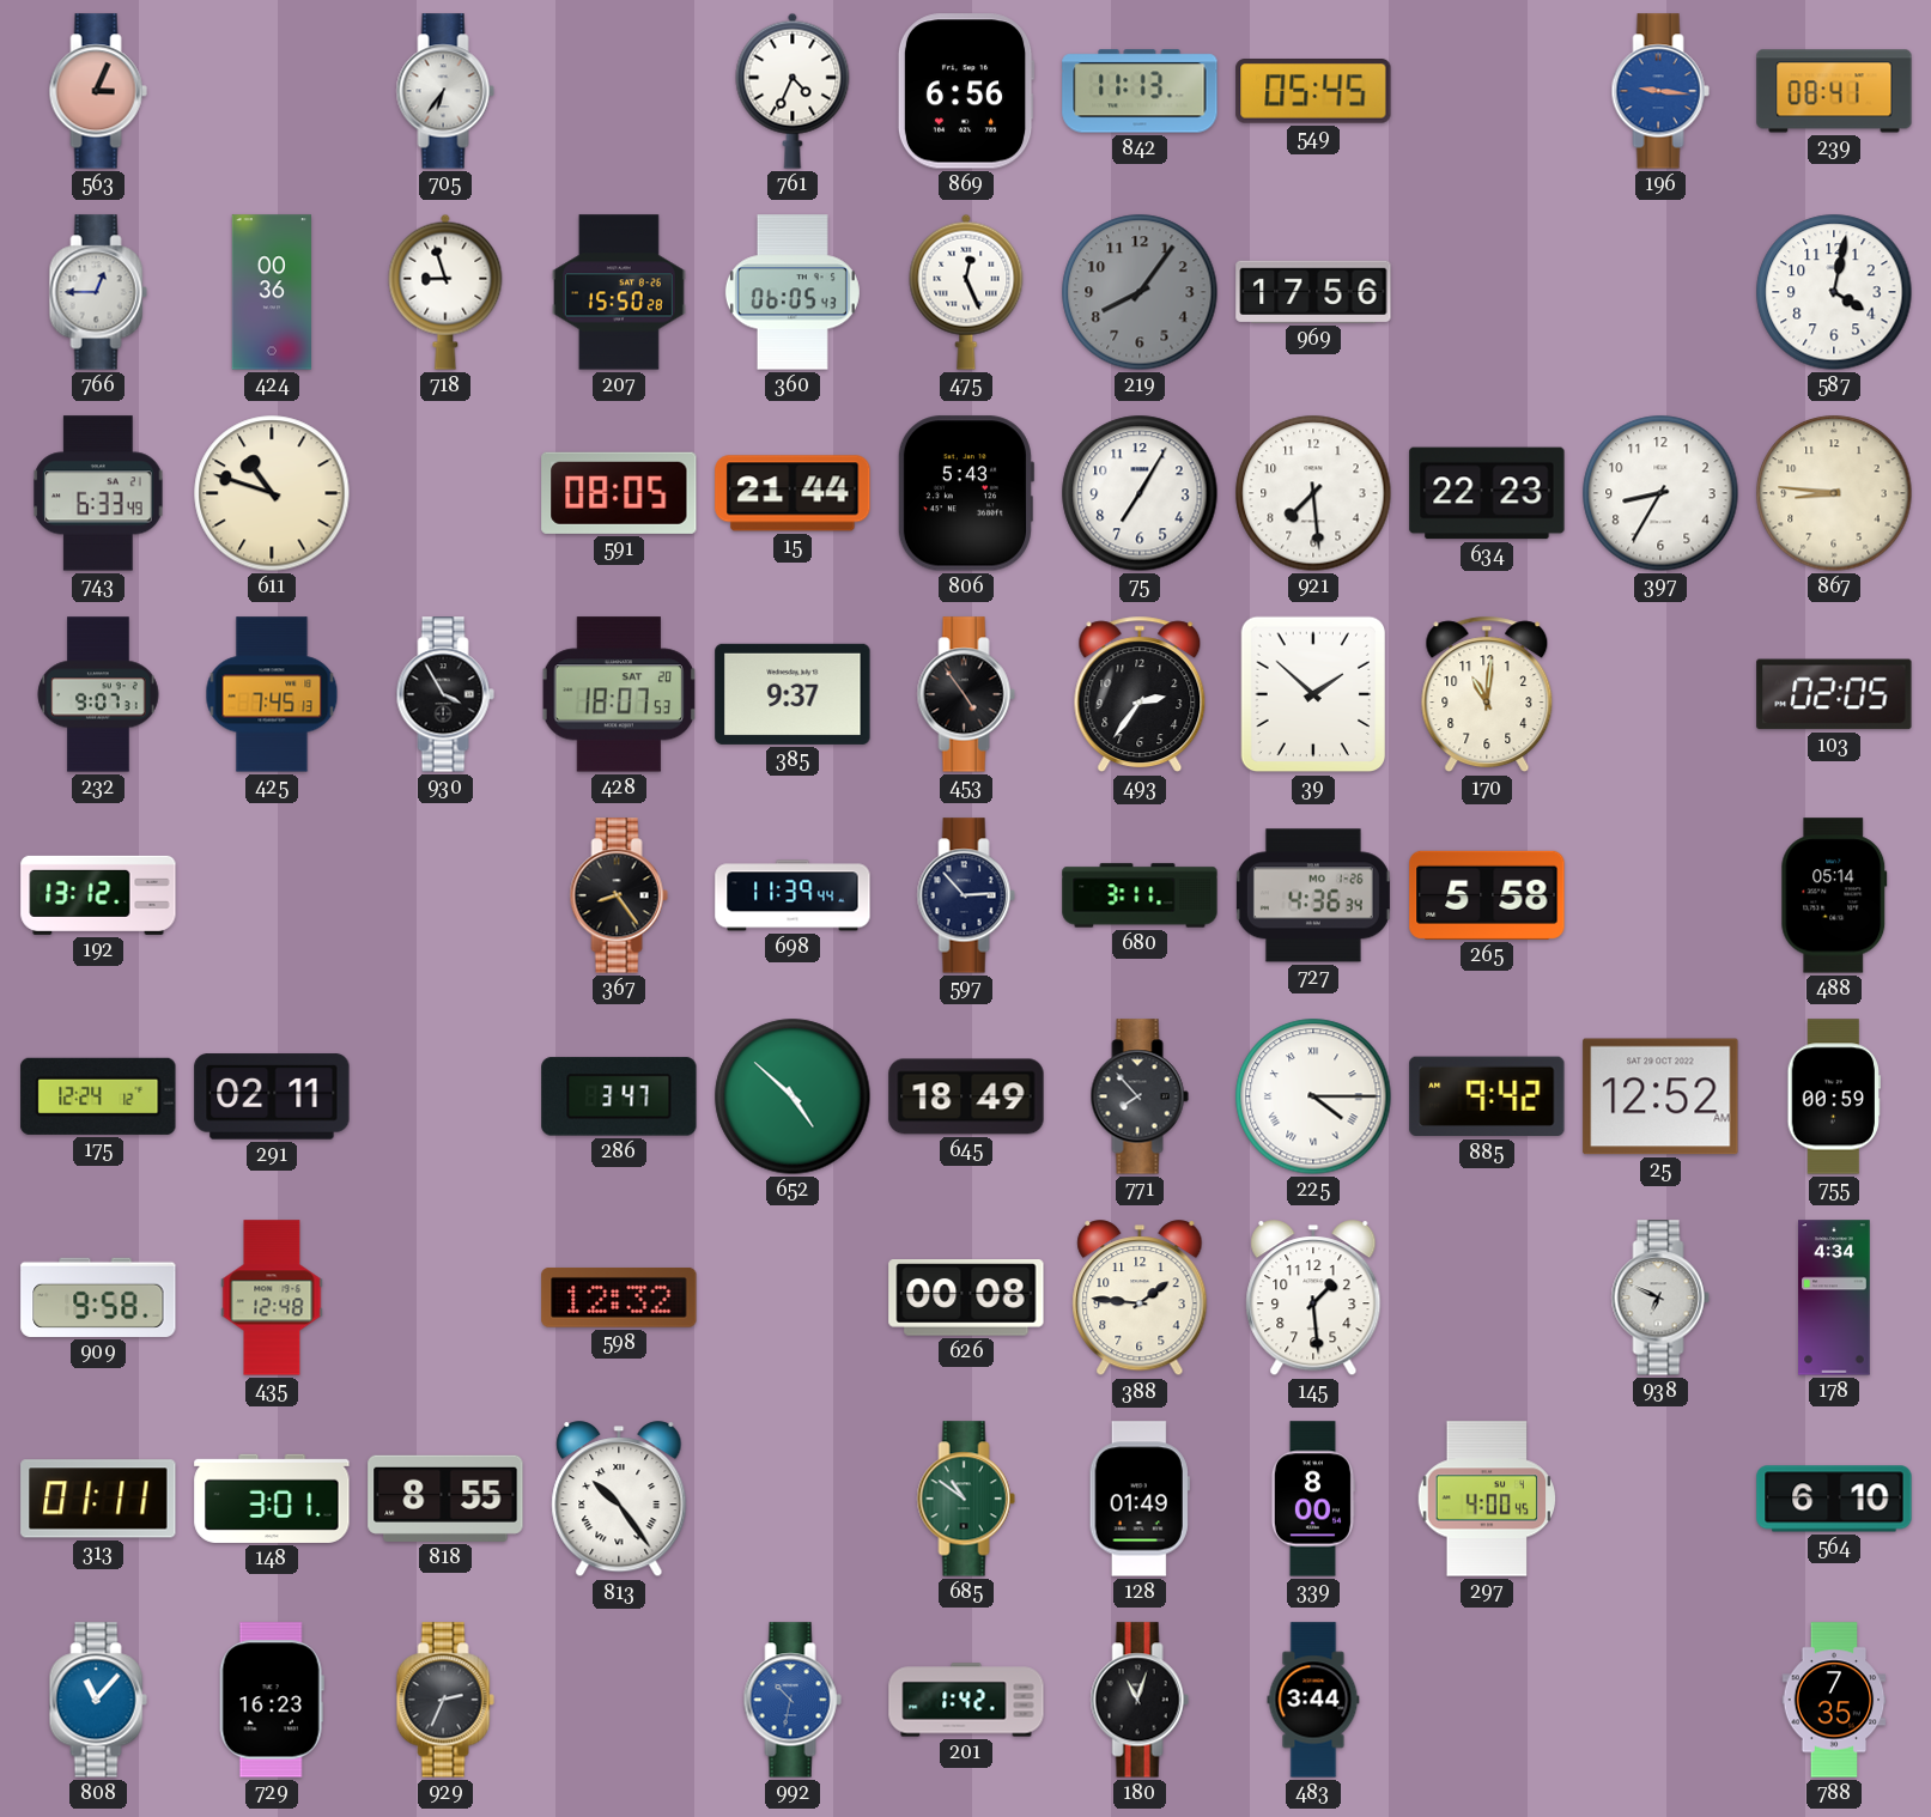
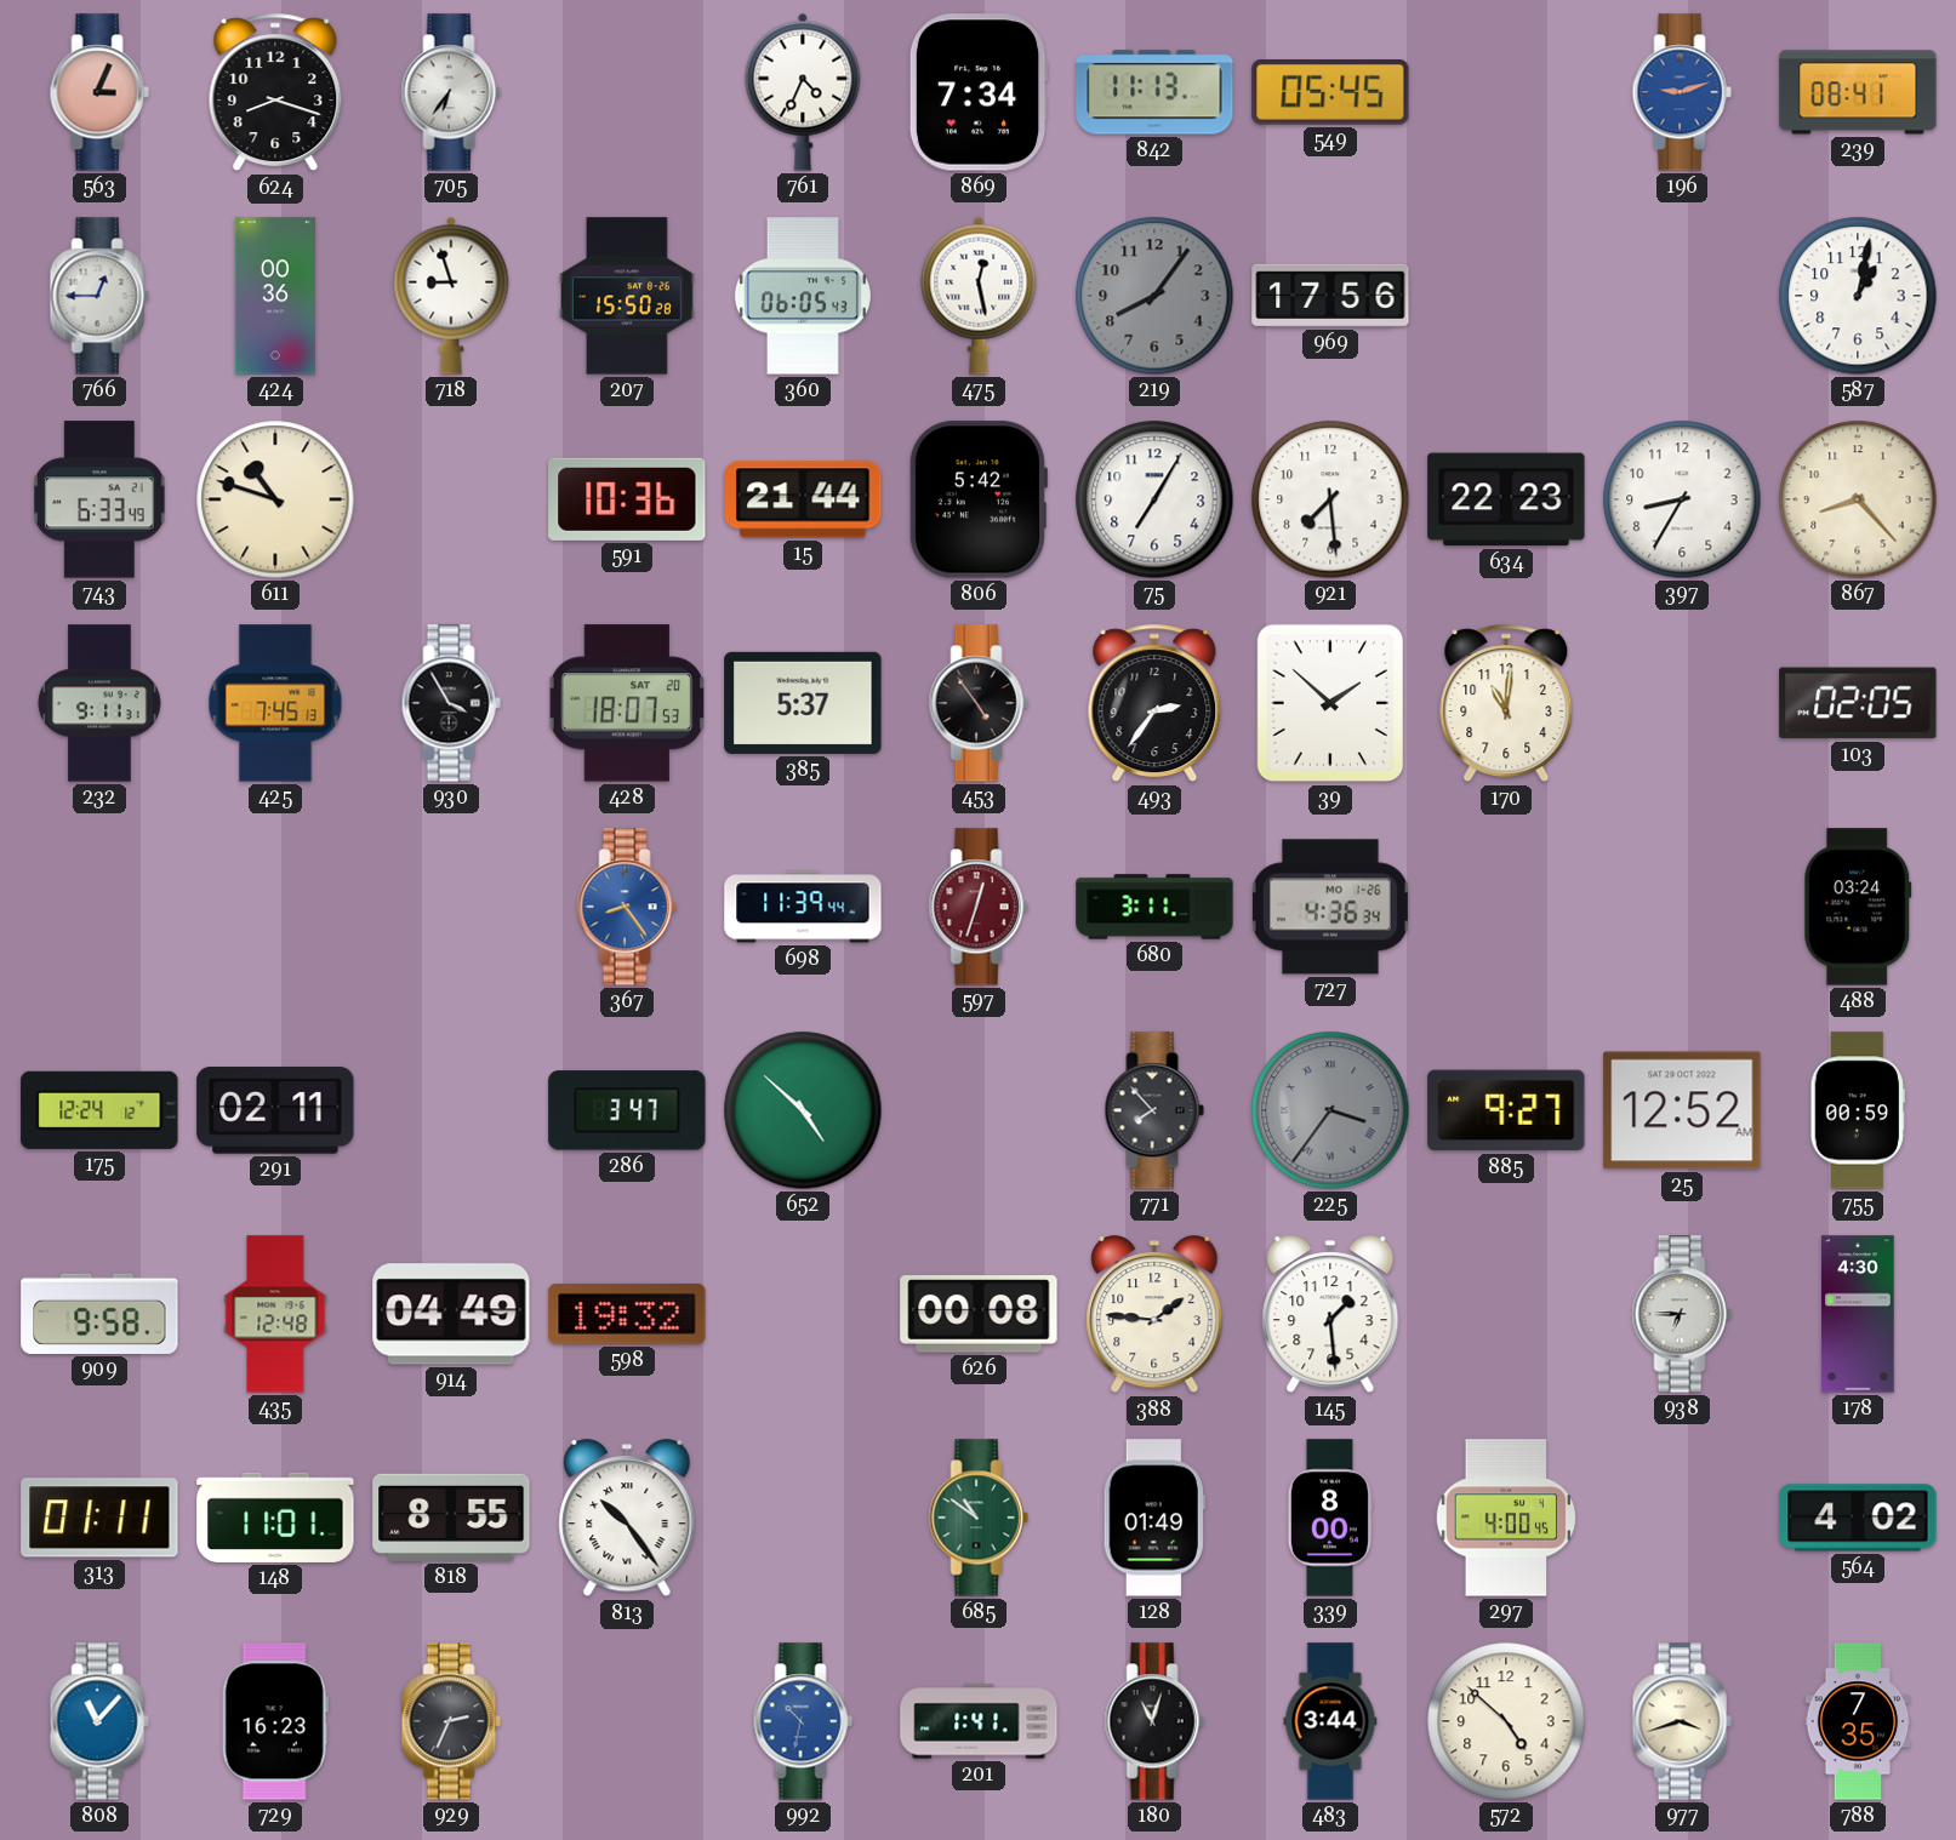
624: none -> 8:18
869: 6:56 -> 7:34
196: 9:16 -> 9:12
475: 12:26 -> 12:28
587: 4:02 -> 1:02
591: 08:05 -> 10:36
806: 5:43 -> 5:42
867: 8:46 -> 8:23
232: 9:07 -> 9:11
385: 9:37 -> 5:37
192: 13:12 -> none
367 dial: black -> blue
597: 2:53 -> 12:33
597 dial: navy -> burgundy
265: 5:58 -> none
488: 05:14 -> 03:24
645: 18:49 -> none
225: 4:15 -> 3:36
225 dial: white -> grey
885: 9:42 -> 9:27
914: none -> 04:49
598: 12:32 -> 19:32
938: 6:49 -> 6:45
178: 4:34 -> 4:30
148: 3:01 -> 11:01
564: 6:10 -> 4:02
201: 1:42 -> 1:41
572: none -> 4:52
977: none -> 3:42
